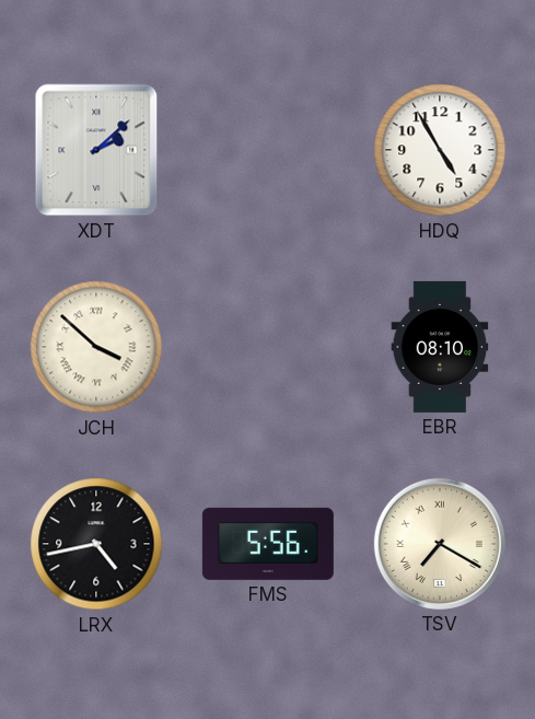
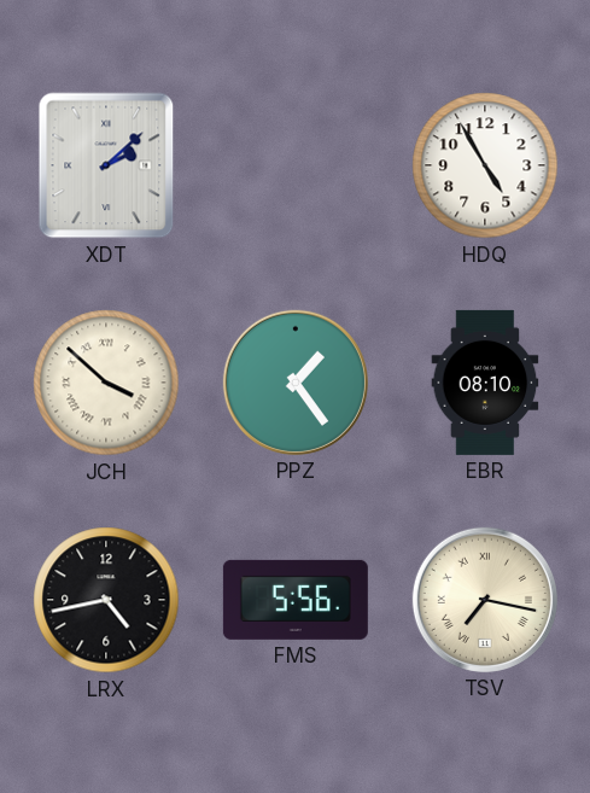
PPZ: none -> 1:24
TSV: 7:20 -> 7:17
